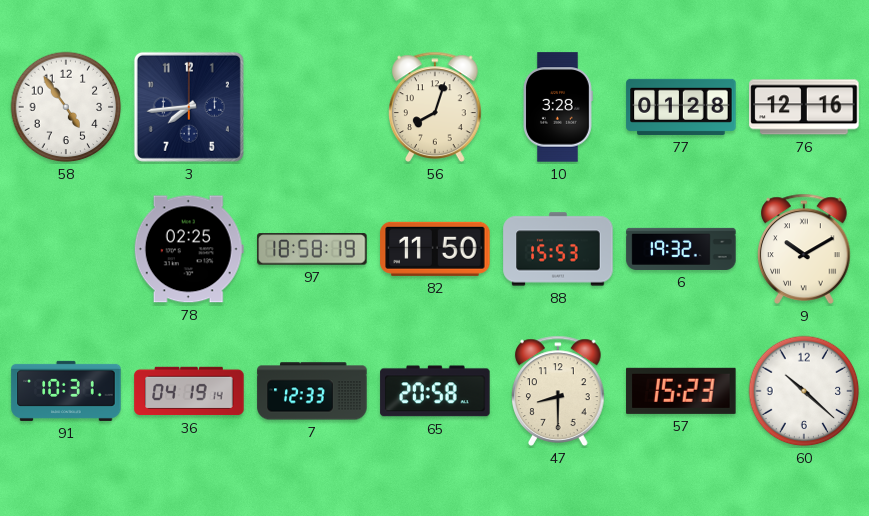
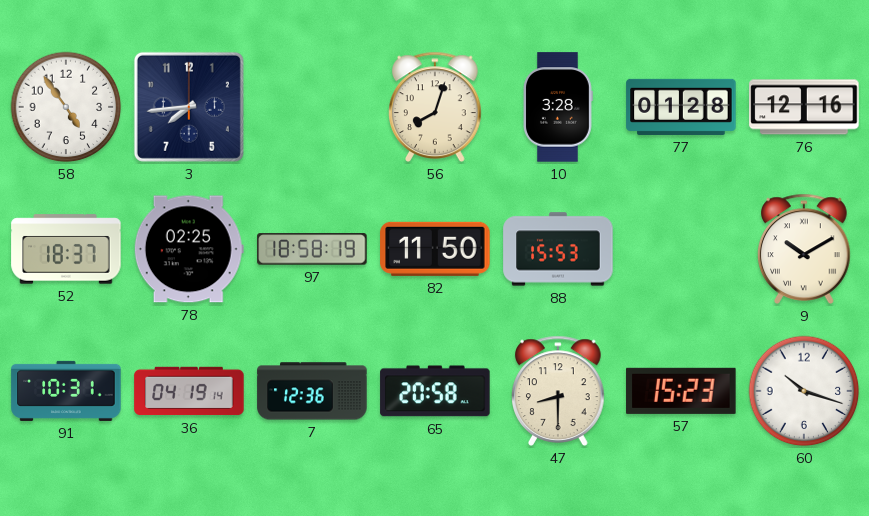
52: none -> 18:37
6: 19:32 -> none
7: 12:33 -> 12:36
60: 10:22 -> 10:18
